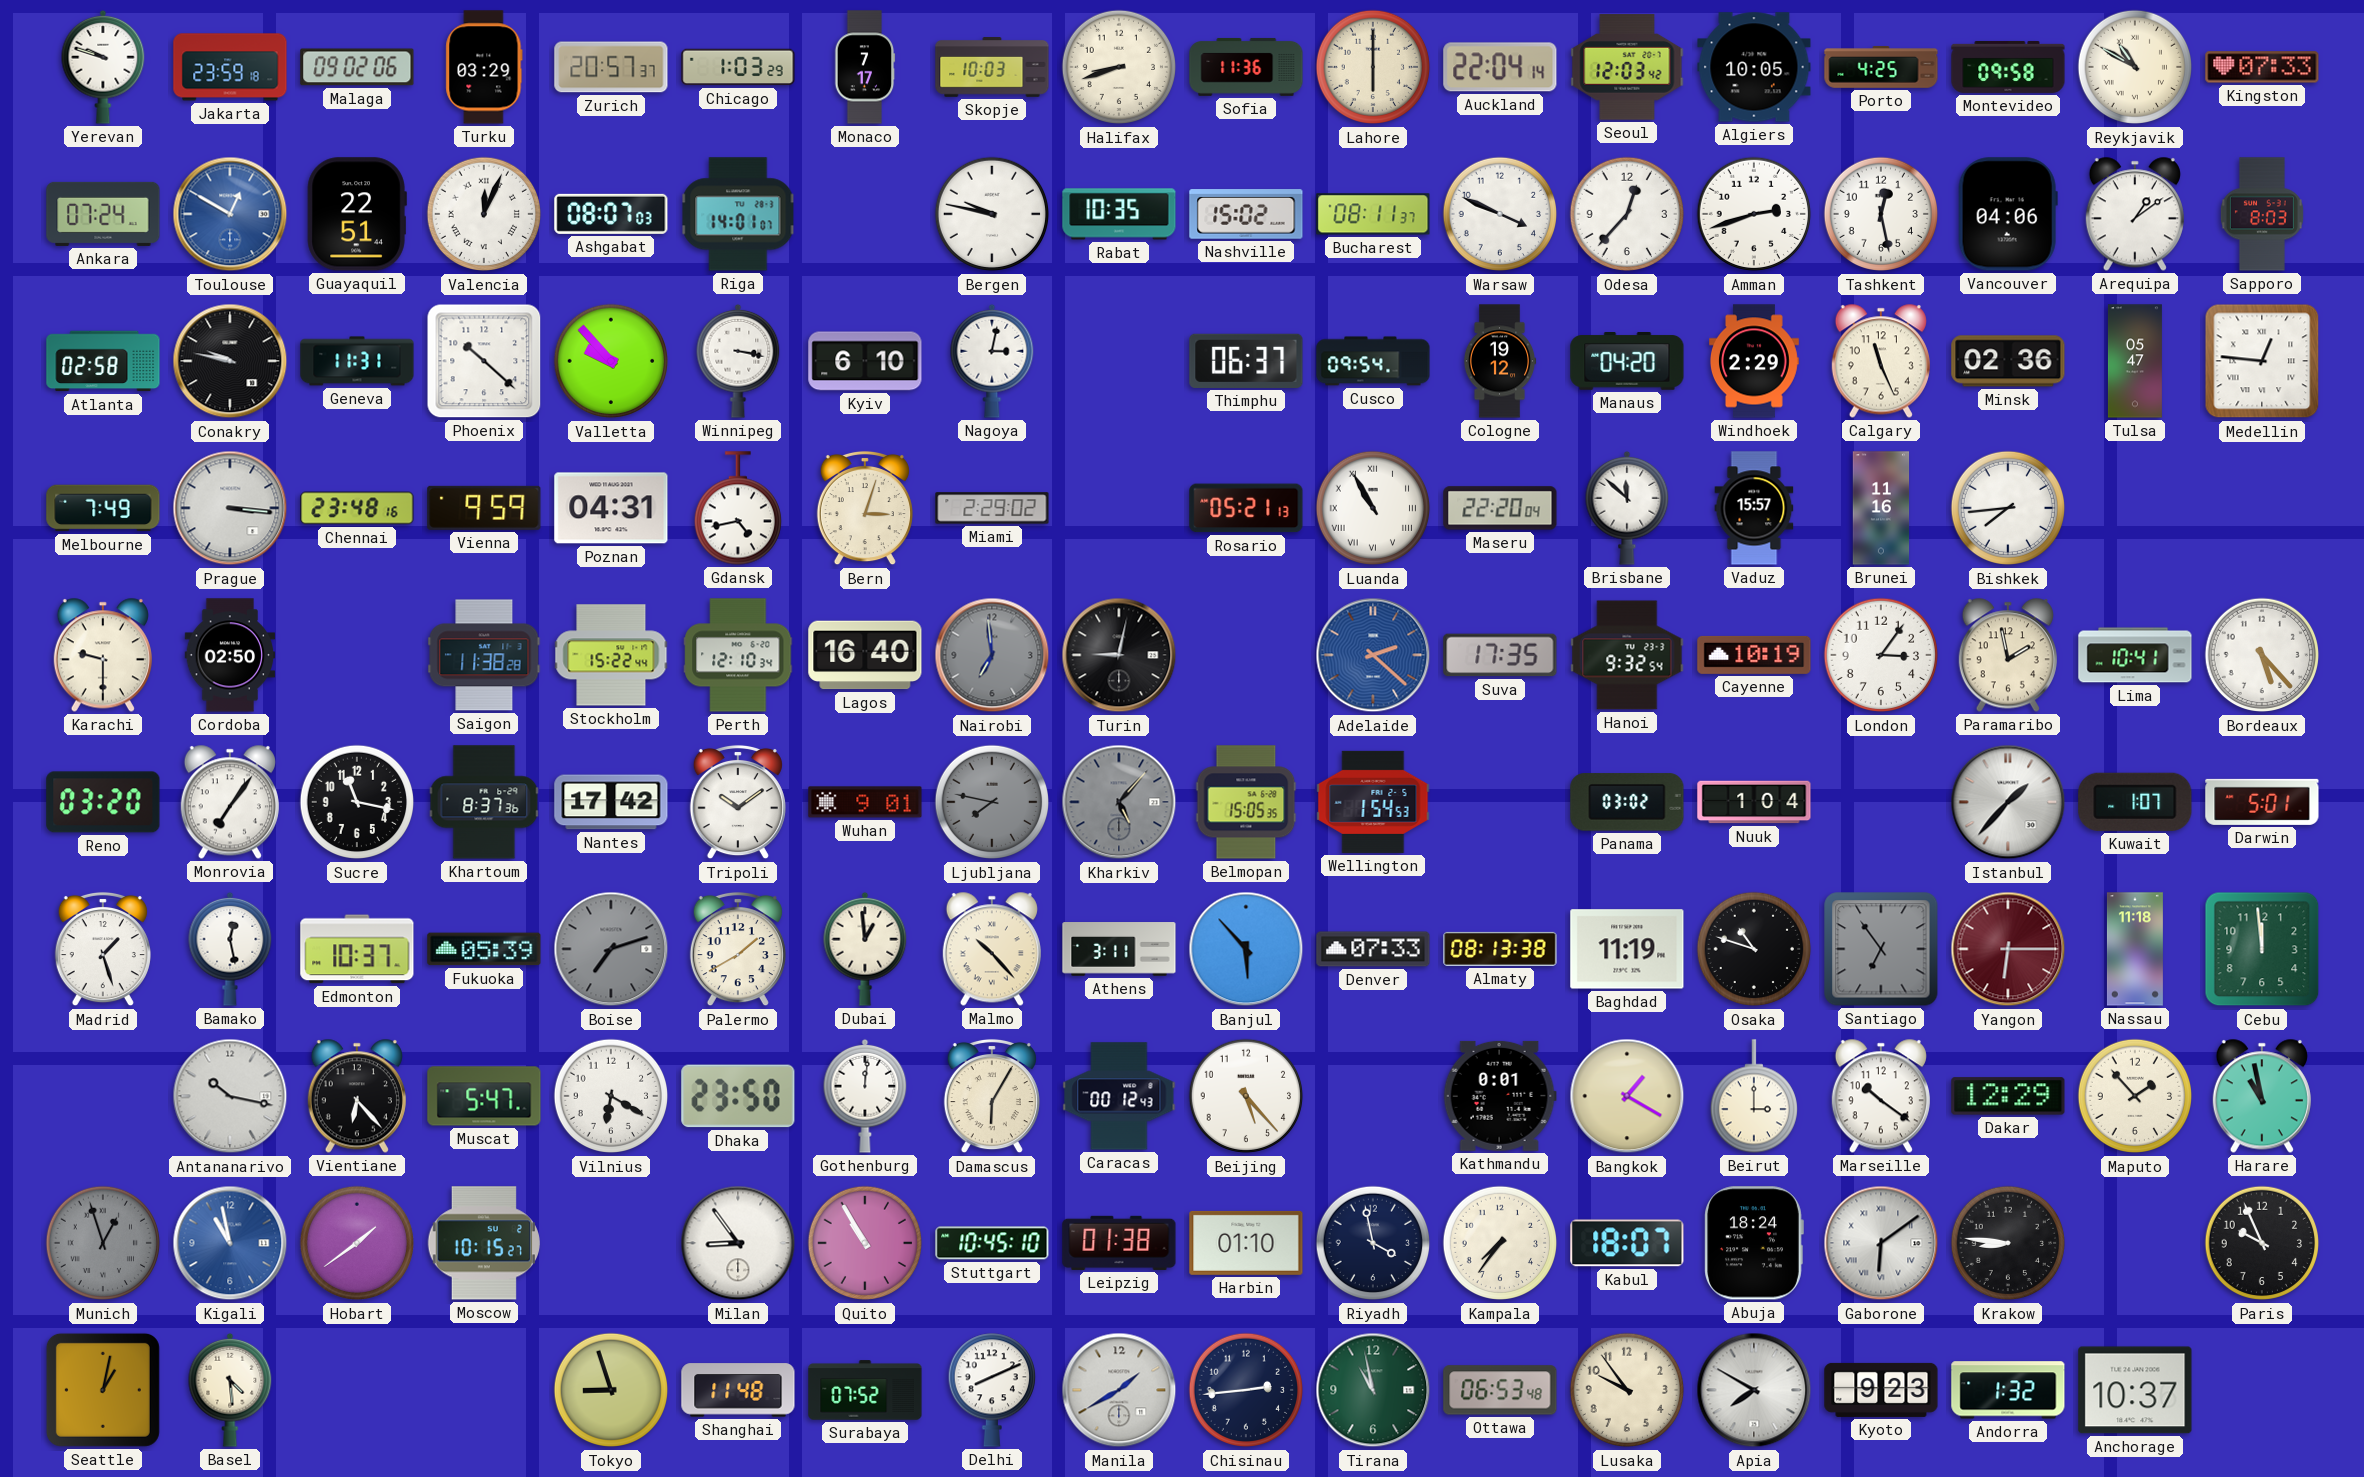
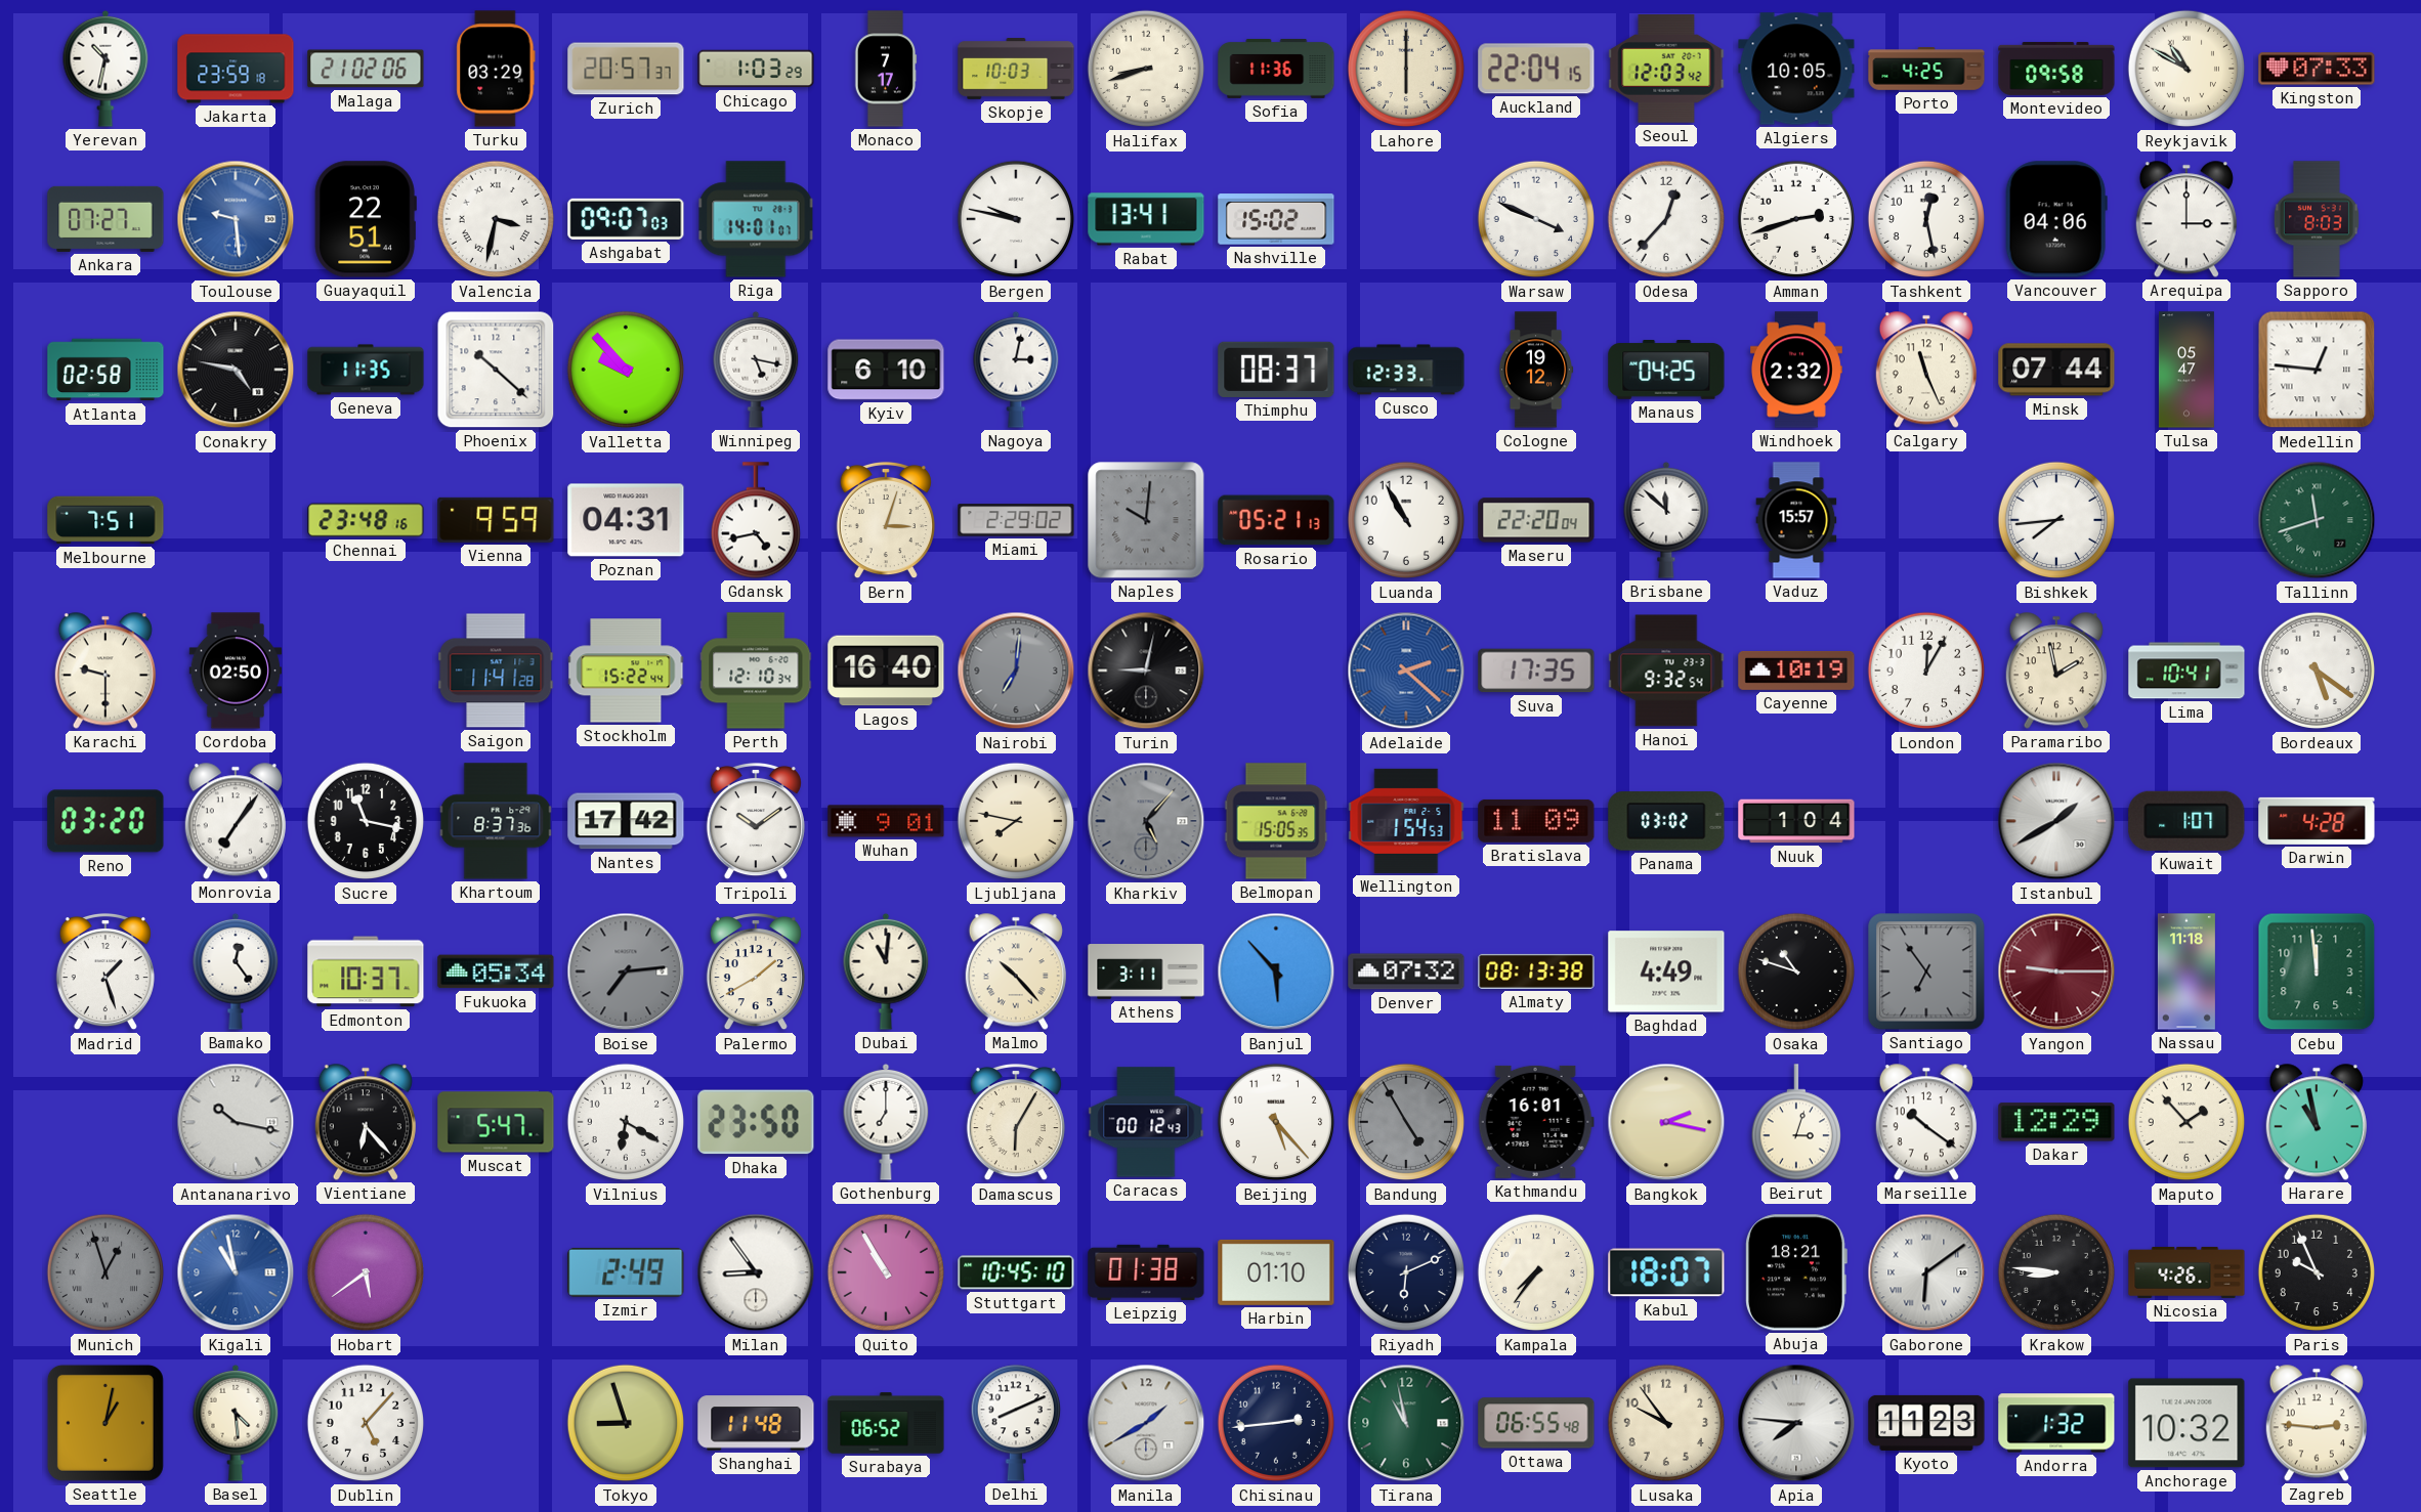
Yerevan: 9:48 -> 10:32
Malaga: 09:02 -> 21:02
Auckland: 22:04:14 -> 22:04:15
Ankara: 07:24 -> 07:27
Toulouse: 12:50 -> 9:29
Valencia: 12:04 -> 3:32
Ashgabat: 08:07 -> 09:07
Rabat: 10:35 -> 13:41
Bucharest: 08:11 -> none
Arequipa: 1:09 -> 3:00
Conakry: 9:47 -> 4:47
Geneva: 11:31 -> 11:35
Winnipeg: 3:17 -> 5:17
Thimphu: 06:37 -> 08:37
Cusco: 09:54 -> 12:33
Manaus: 04:20 -> 04:25
Windhoek: 2:29 -> 2:32
Minsk: 02:36 -> 07:44
Melbourne: 7:49 -> 7:51
Prague: 3:16 -> none
Naples: none -> 10:01
Luanda numerals: Roman -> Arabic
Brunei: 11:16 -> none
Tallinn: none -> 11:42
Saigon: 11:38 -> 11:41
Nairobi: 6:59 -> 7:01
London: 3:06 -> 12:05
Bordeaux: 5:23 -> 5:21
Ljubljana dial: grey -> cream
Bratislava: none -> 11:09
Istanbul: 1:37 -> 1:40
Darwin: 5:01 -> 4:28
Bamako: 12:28 -> 12:24
Fukuoka: 05:39 -> 05:34
Boise: 7:12 -> 7:14
Dubai: 12:59 -> 11:01
Denver: 07:33 -> 07:32
Baghdad: 11:19 -> 4:49
Yangon: 6:15 -> 9:15
Gothenburg: 12:01 -> 7:00
Bandung: none -> 4:55
Kathmandu: 0:01 -> 16:01
Bangkok: 1:20 -> 2:17
Beirut: 3:00 -> 3:03
Hobart: 1:39 -> 5:39
Moscow: 10:15 -> none
Izmir: none -> 2:49
Riyadh: 3:58 -> 6:11
Abuja: 18:24 -> 18:21
Nicosia: none -> 4:26
Dublin: none -> 5:07
Surabaya: 07:52 -> 06:52
Ottawa: 06:53 -> 06:55
Apia: 7:50 -> 7:46
Kyoto: 9:23 -> 11:23
Anchorage: 10:37 -> 10:32
Zagreb: none -> 2:46
